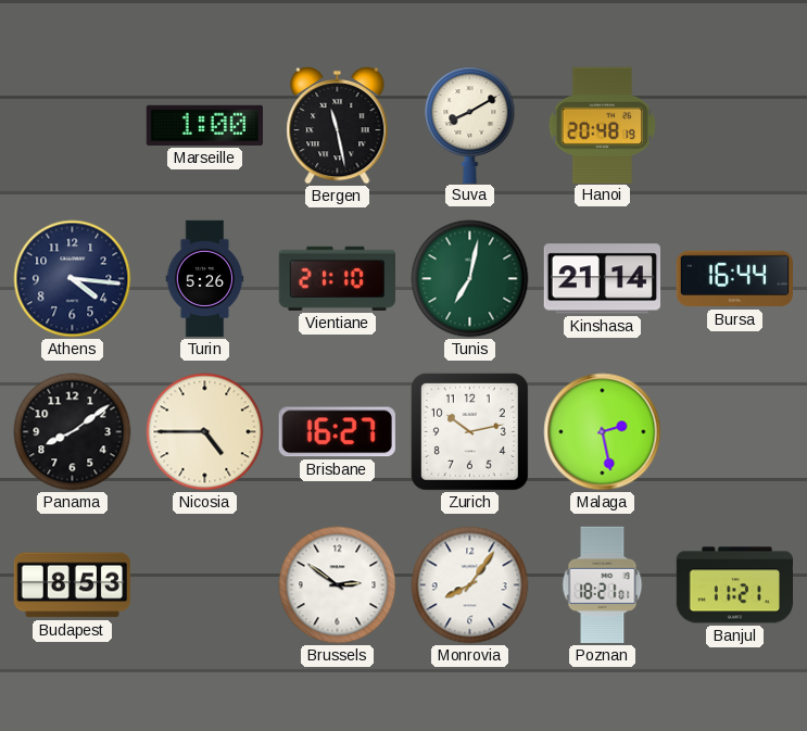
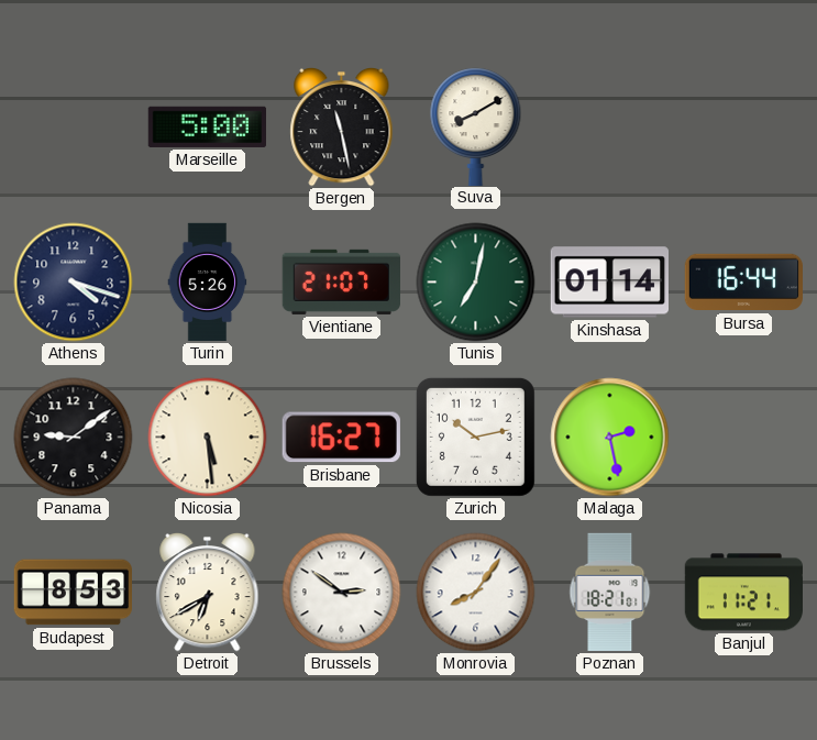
Marseille: 1:00 -> 5:00
Hanoi: 20:48 -> none
Athens: 4:16 -> 4:18
Vientiane: 21:10 -> 21:07
Kinshasa: 21:14 -> 01:14
Panama: 8:09 -> 9:09
Nicosia: 4:45 -> 5:29
Detroit: none -> 6:40
